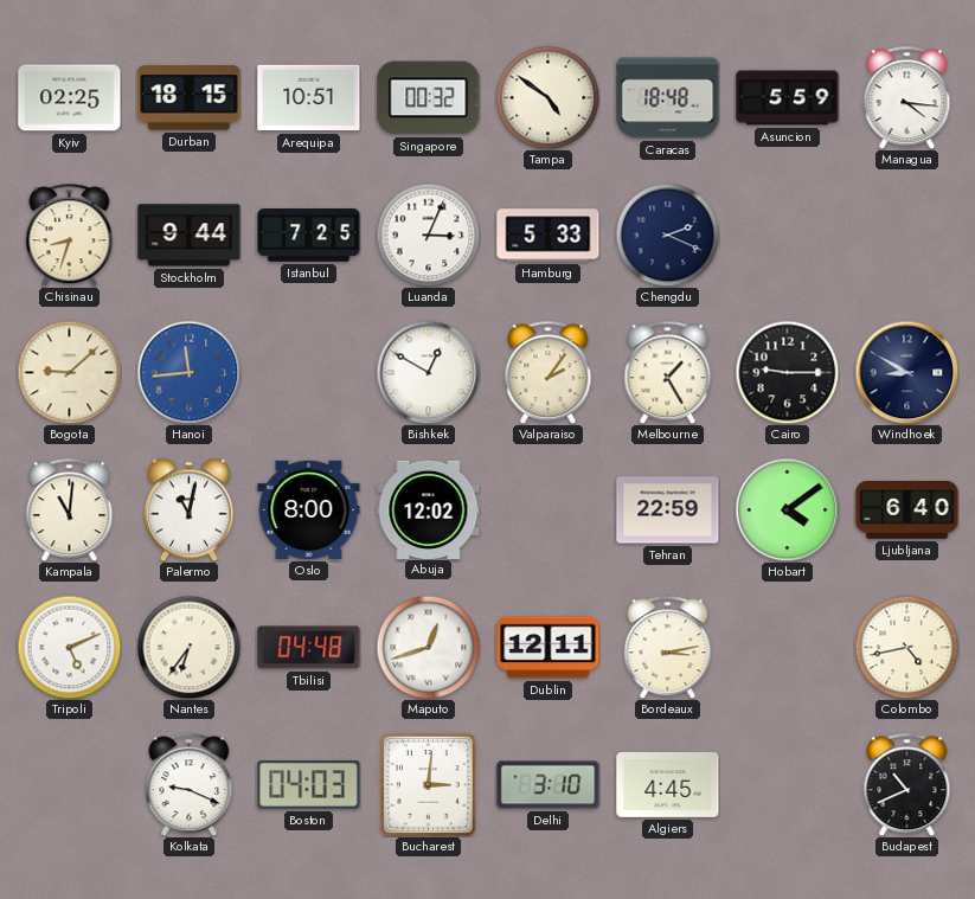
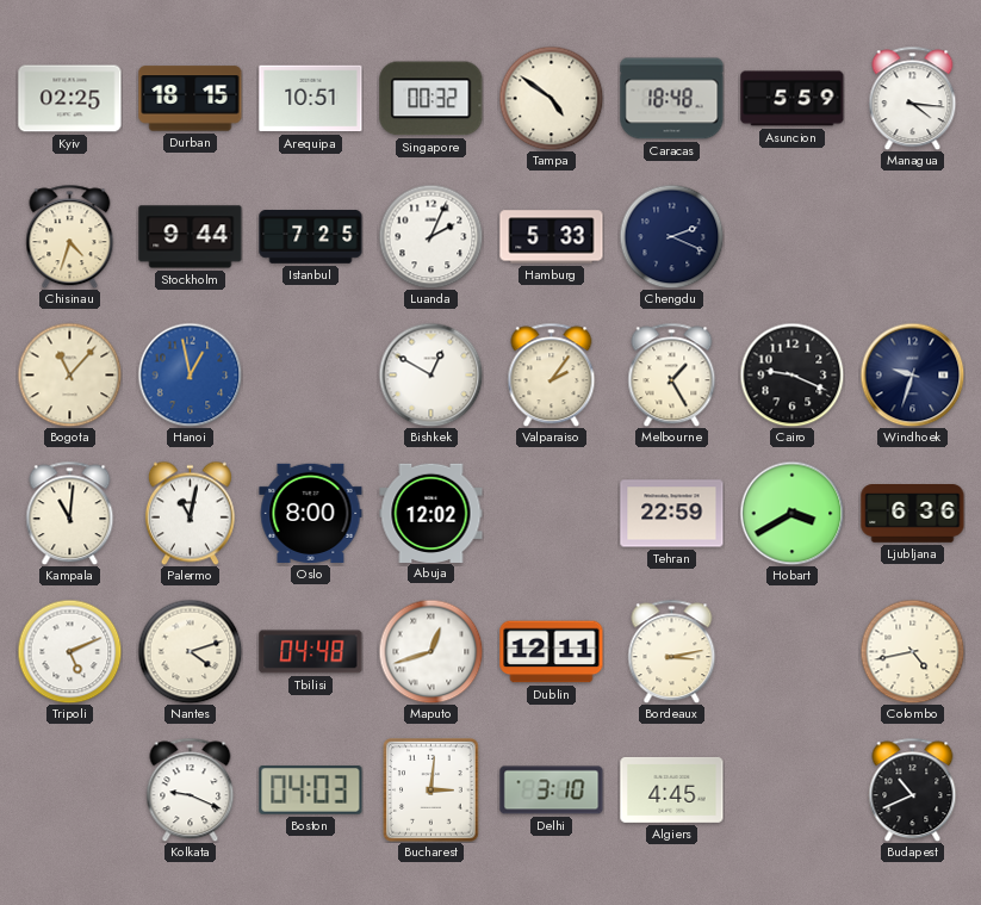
Chisinau: 8:33 -> 4:33
Luanda: 3:04 -> 2:04
Bogota: 9:08 -> 11:07
Hanoi: 11:44 -> 12:58
Cairo: 9:15 -> 9:19
Windhoek: 8:50 -> 9:33
Hobart: 4:09 -> 3:40
Ljubljana: 6:40 -> 6:36
Nantes: 6:36 -> 4:12
